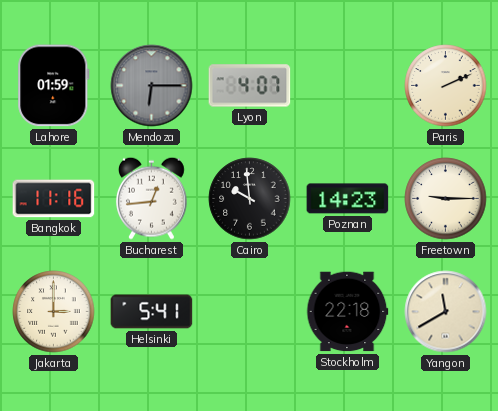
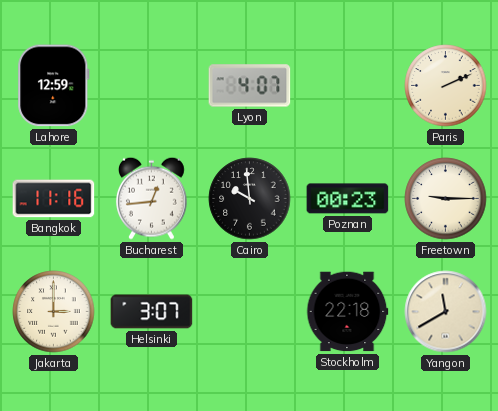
Lahore: 01:59 -> 12:59
Mendoza: 6:15 -> none
Poznan: 14:23 -> 00:23
Helsinki: 5:41 -> 3:07
